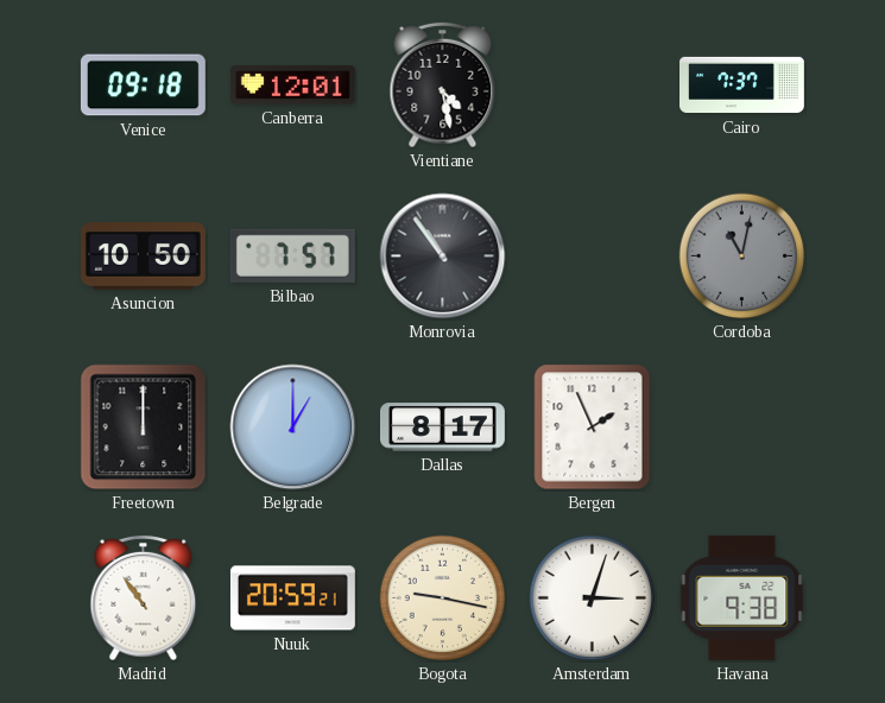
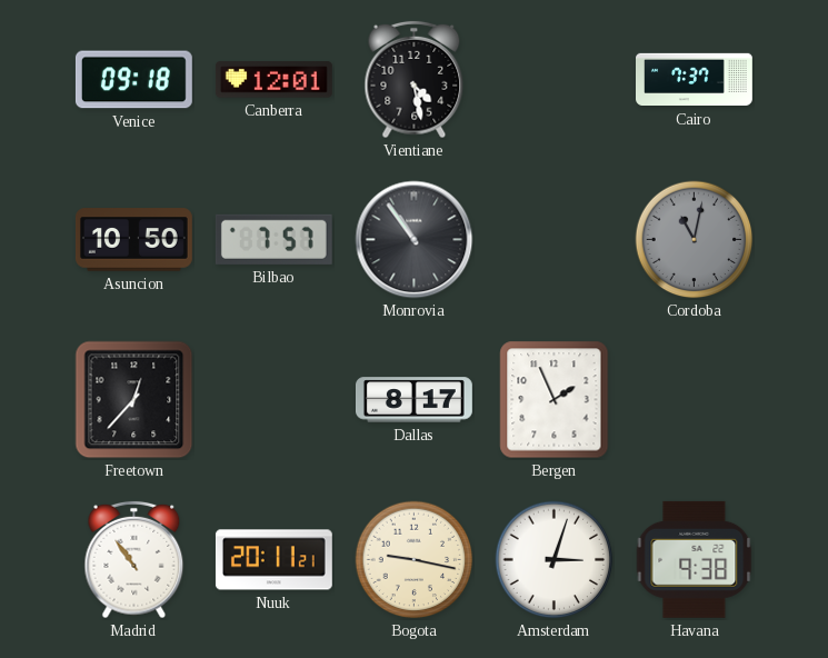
Freetown: 12:00 -> 12:37
Belgrade: 1:00 -> none
Nuuk: 20:59 -> 20:11
